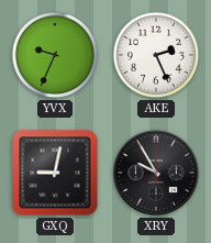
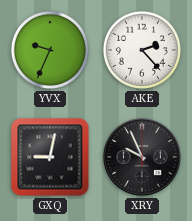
AKE: 2:26 -> 2:23
XRY: 9:55 -> 9:56
